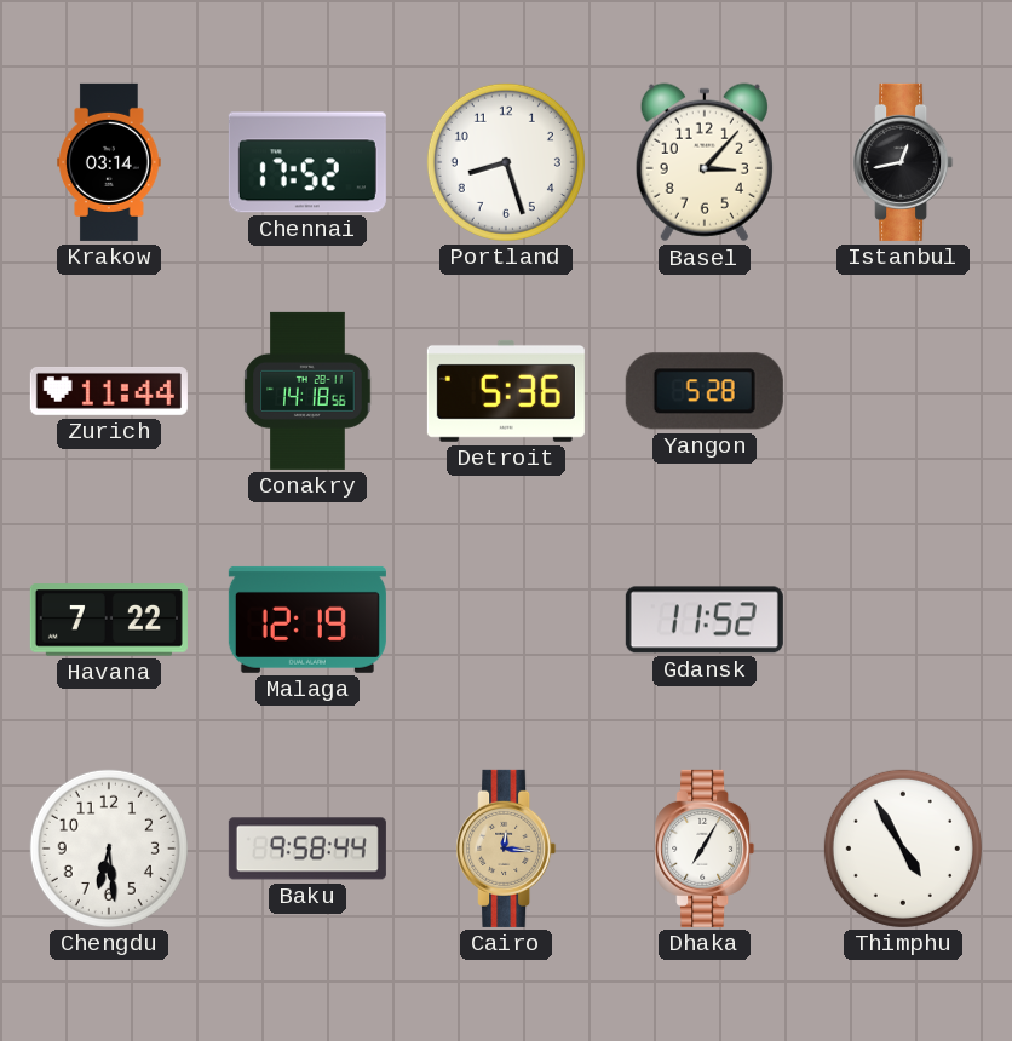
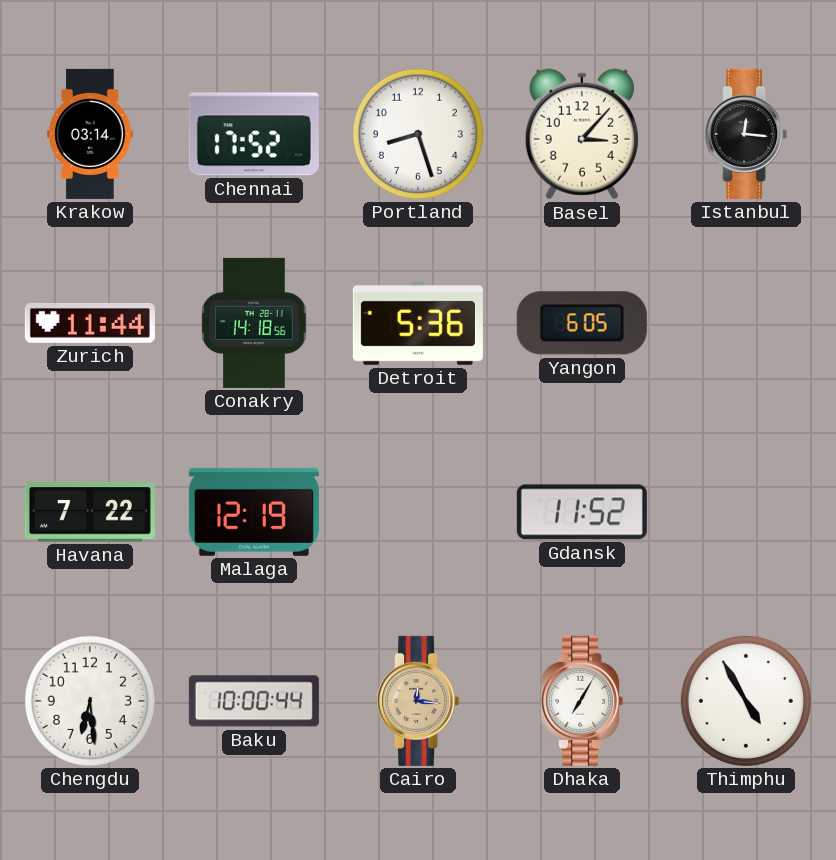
Istanbul: 12:43 -> 12:16
Yangon: 5:28 -> 6:05
Baku: 9:58 -> 10:00
